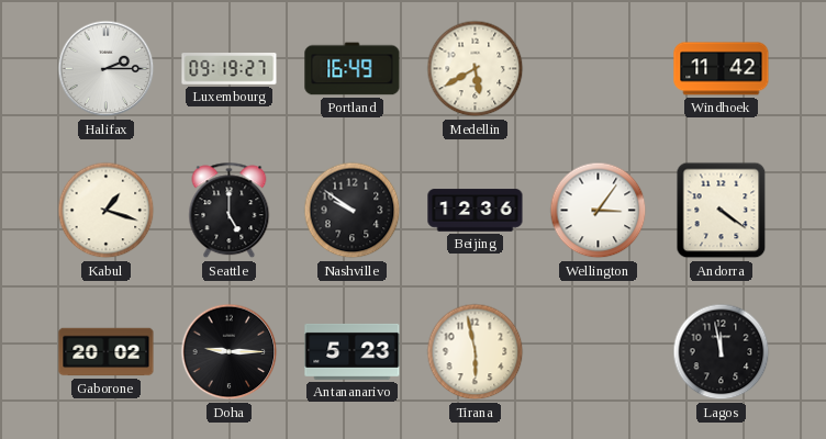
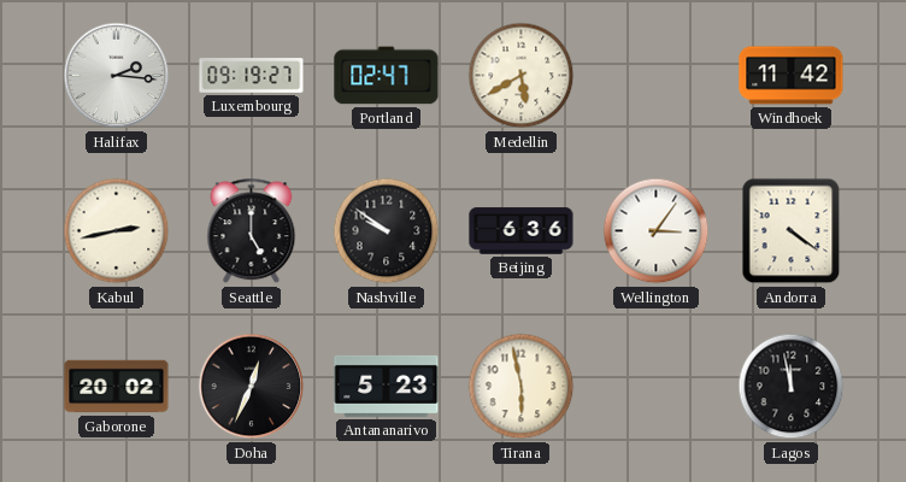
Halifax: 2:15 -> 2:16
Portland: 16:49 -> 02:47
Kabul: 1:18 -> 2:43
Beijing: 12:36 -> 6:36
Doha: 9:15 -> 12:34
